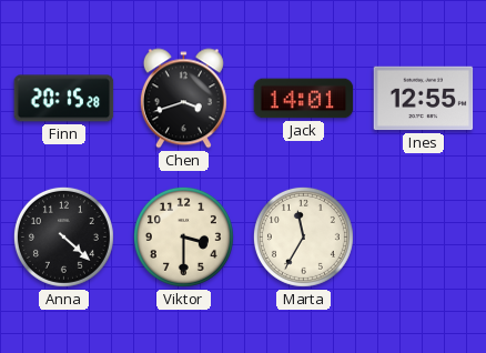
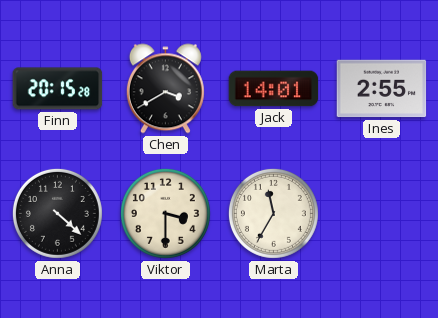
Chen: 3:42 -> 3:40
Ines: 12:55 -> 2:55
